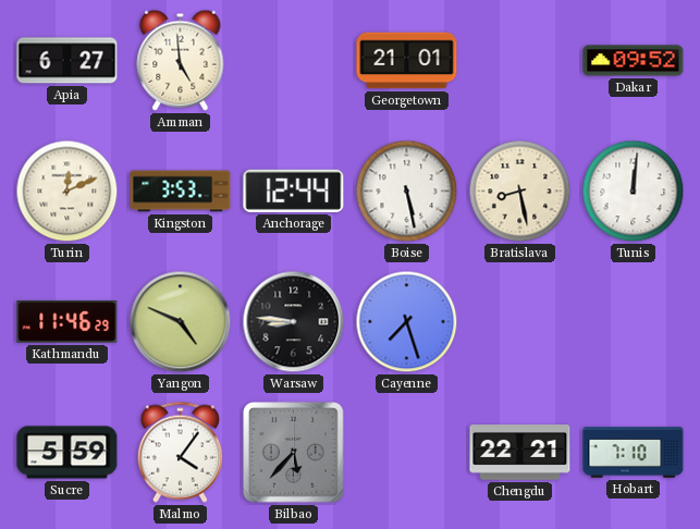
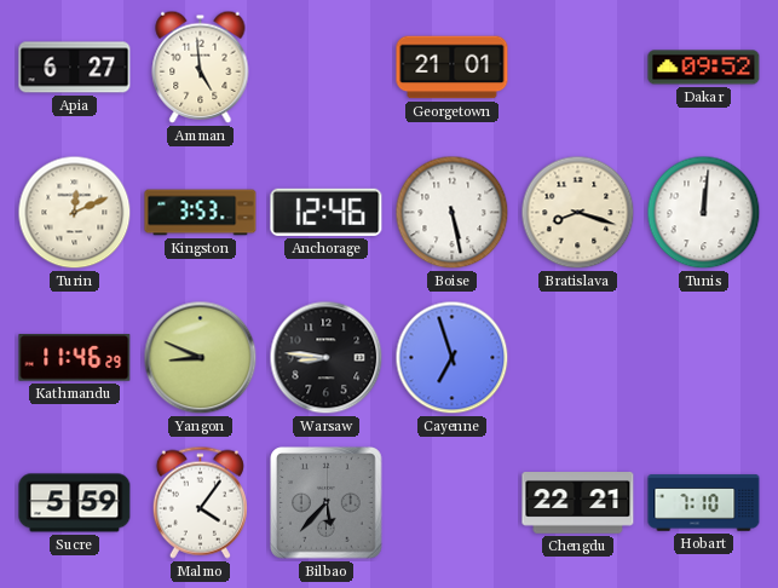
Anchorage: 12:44 -> 12:46
Bratislava: 8:28 -> 8:18
Yangon: 4:49 -> 8:49
Cayenne: 7:27 -> 6:57
